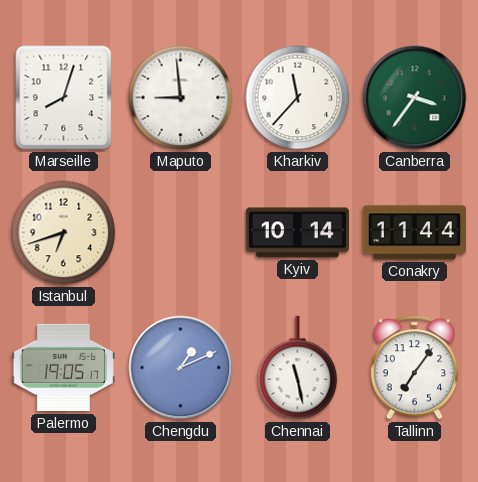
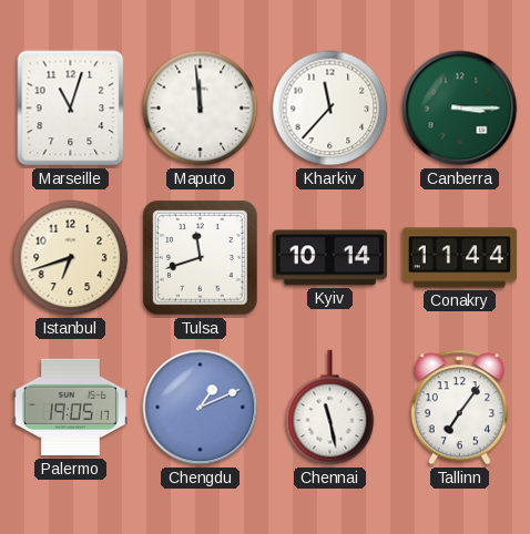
Marseille: 8:03 -> 11:03
Maputo: 8:59 -> 11:59
Canberra: 3:36 -> 3:15
Tulsa: none -> 11:42
